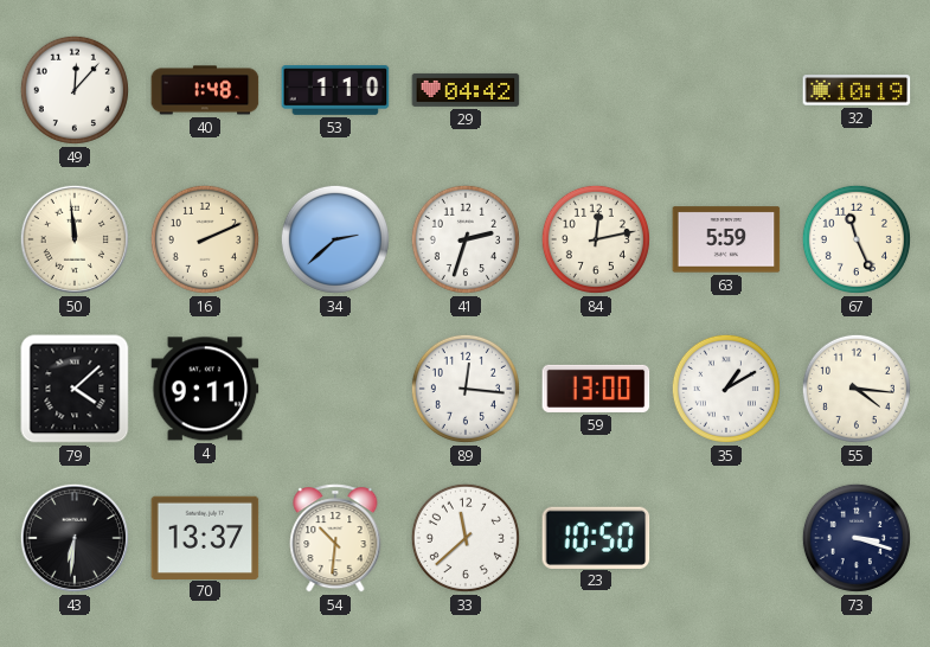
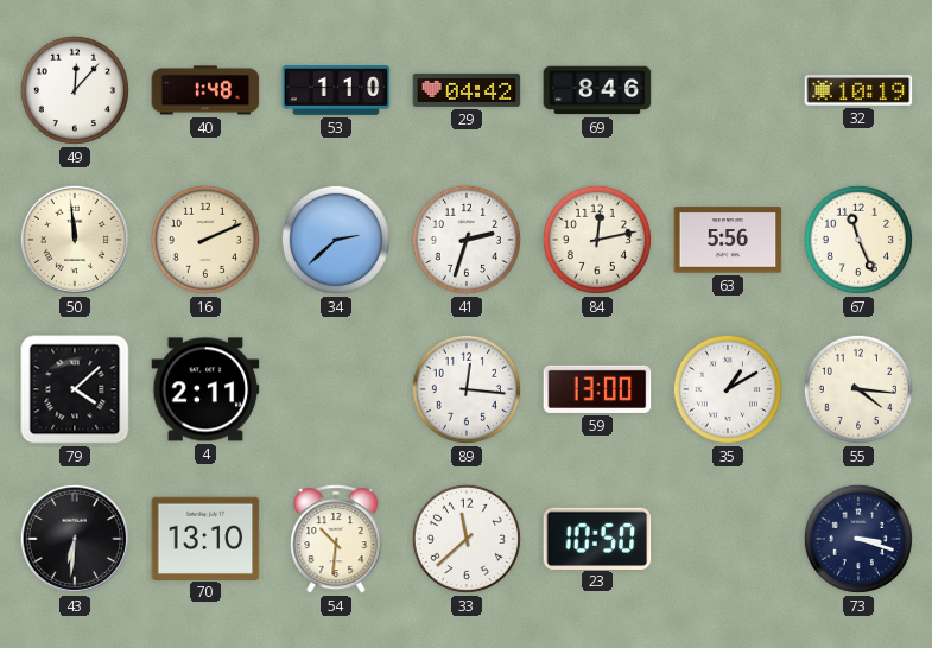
69: none -> 8:46
63: 5:59 -> 5:56
4: 9:11 -> 2:11
70: 13:37 -> 13:10
